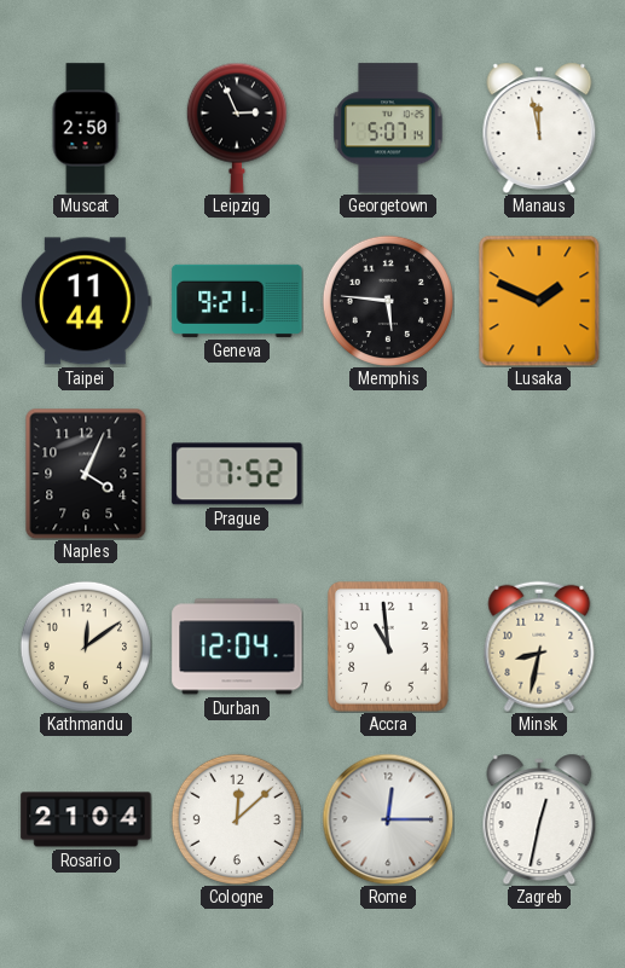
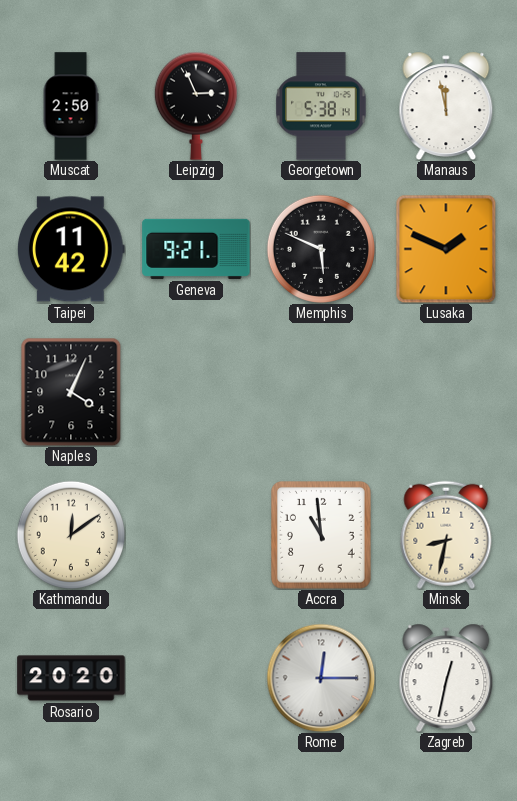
Georgetown: 5:07 -> 5:38
Taipei: 11:44 -> 11:42
Memphis: 5:46 -> 5:49
Prague: 7:52 -> none
Durban: 12:04 -> none
Rosario: 21:04 -> 20:20
Cologne: 12:08 -> none
